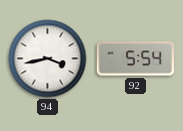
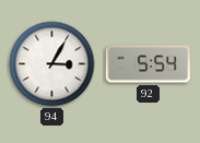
94: 3:43 -> 3:05
